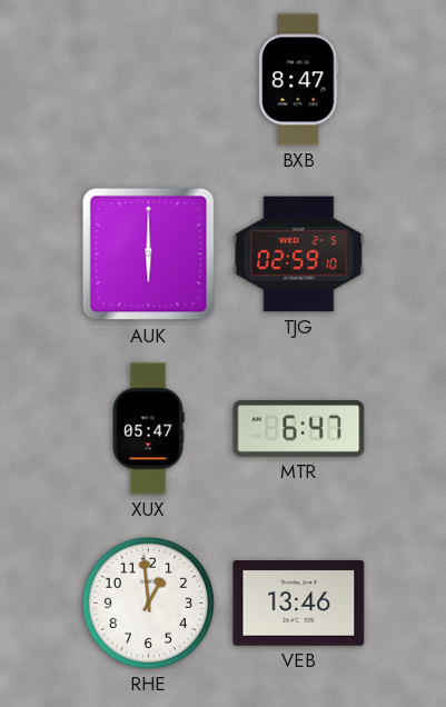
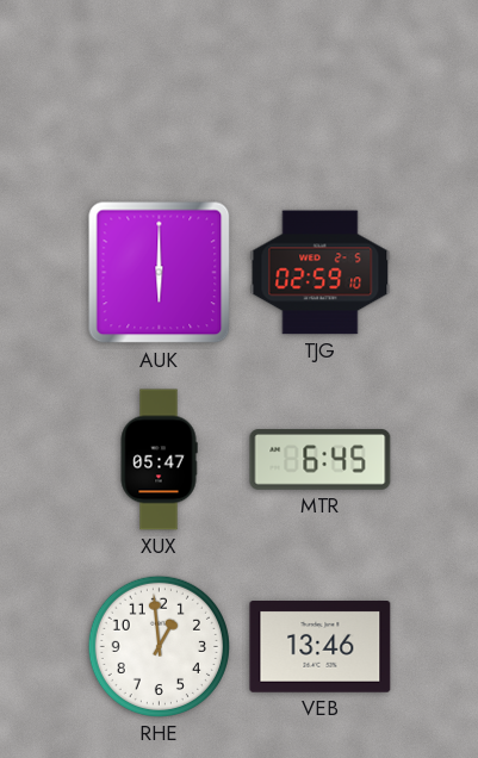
BXB: 8:47 -> none
MTR: 6:47 -> 6:45
